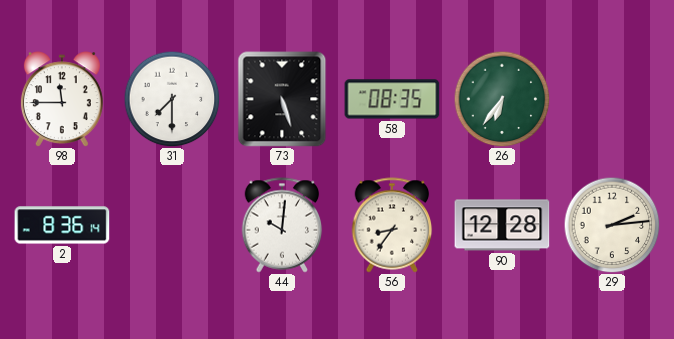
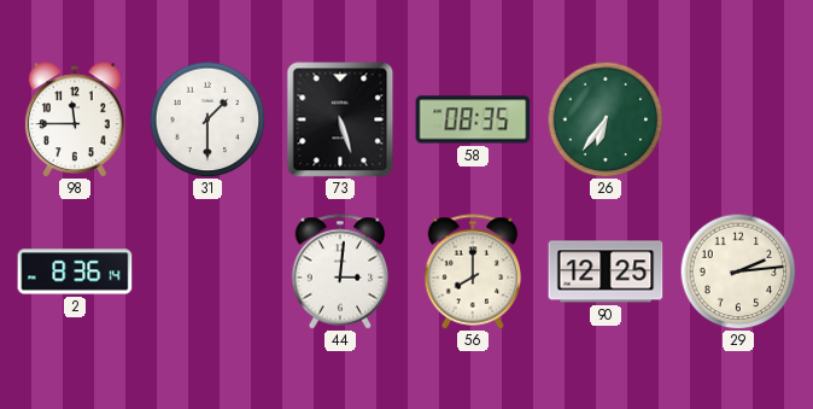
31: 7:30 -> 1:30
44: 10:01 -> 3:01
56: 8:36 -> 8:00
90: 12:28 -> 12:25
